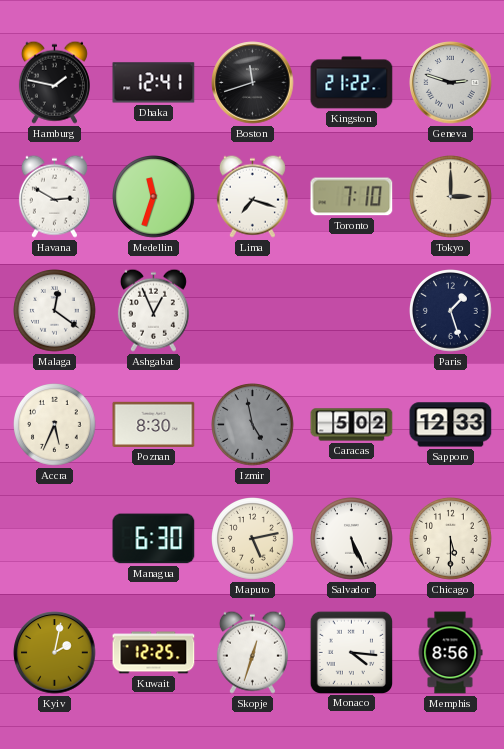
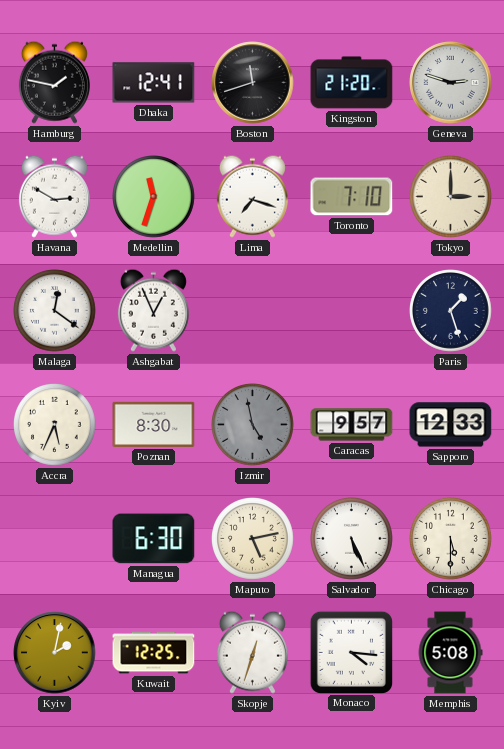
Kingston: 21:22 -> 21:20
Caracas: 5:02 -> 9:57
Memphis: 8:56 -> 5:08
